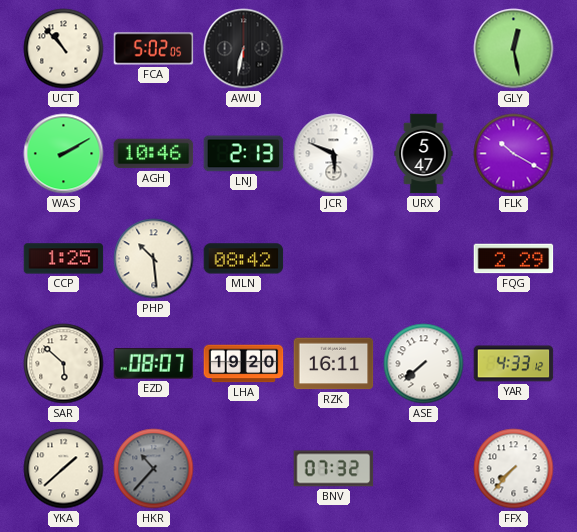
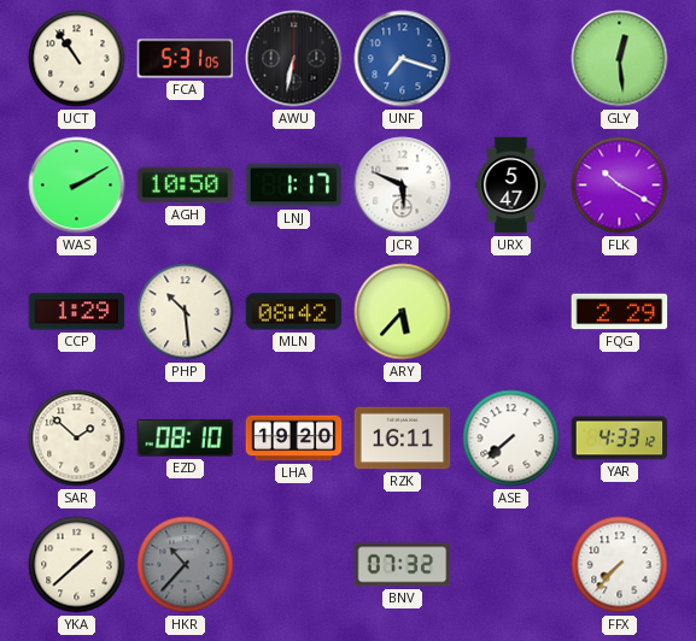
UCT: 10:53 -> 10:54
FCA: 5:02 -> 5:31
UNF: none -> 7:18
GLY: 12:28 -> 12:29
AGH: 10:46 -> 10:50
LNJ: 2:13 -> 1:17
CCP: 1:25 -> 1:29
ARY: none -> 5:37
SAR: 5:52 -> 1:52
EZD: 08:07 -> 08:10
